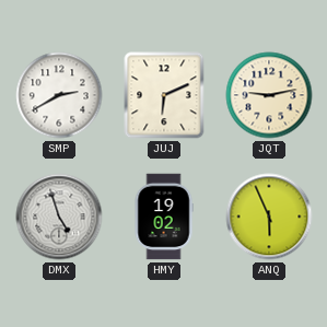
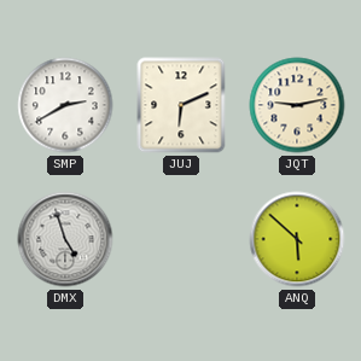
HMY: 19:02 -> none
ANQ: 5:56 -> 5:52
